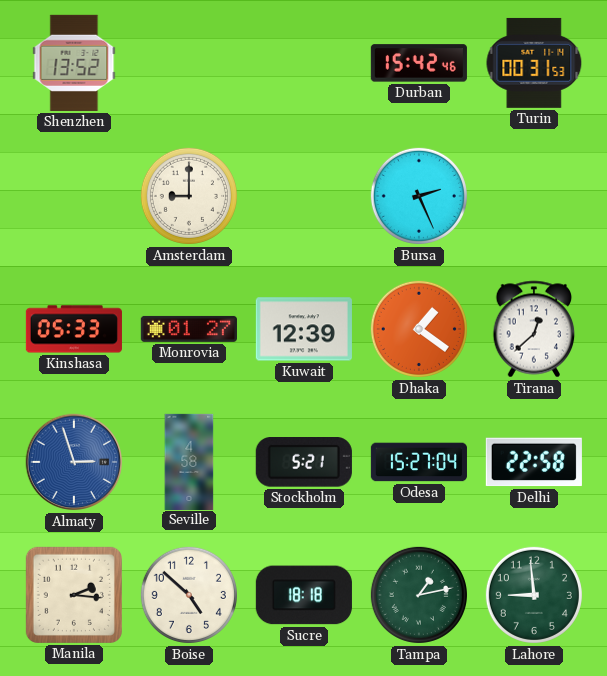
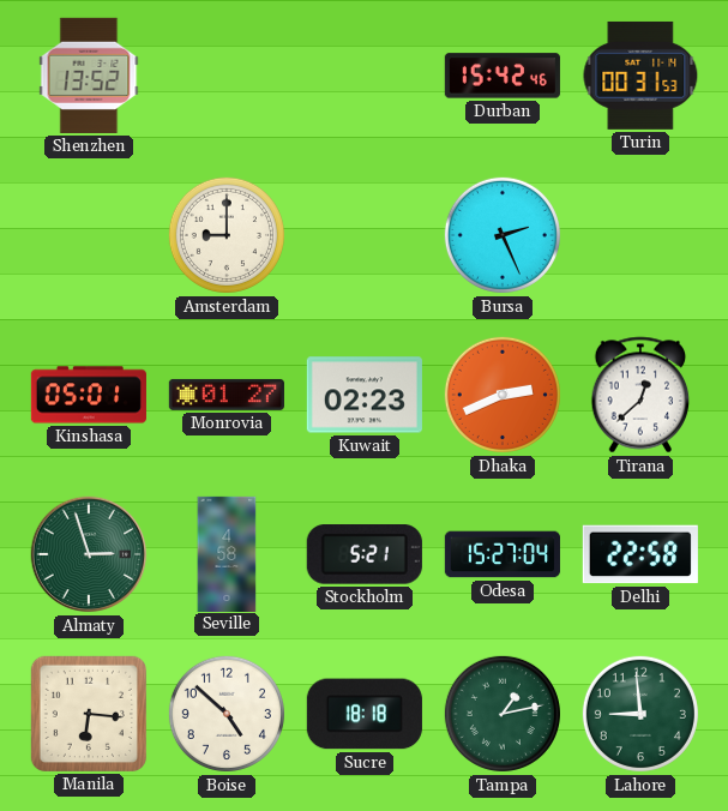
Kinshasa: 05:33 -> 05:01
Kuwait: 12:39 -> 02:23
Dhaka: 1:21 -> 2:41
Almaty dial: blue -> green
Manila: 2:16 -> 6:16
